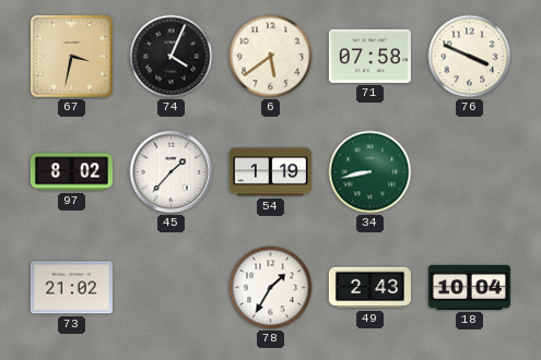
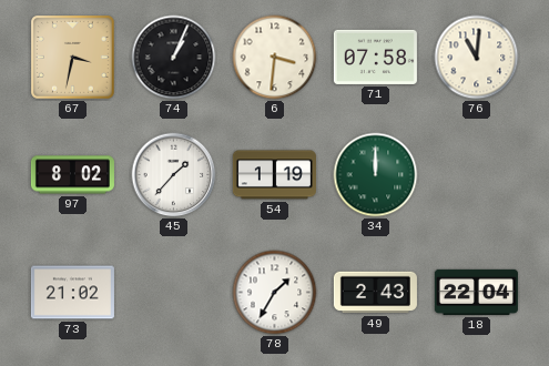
74: 4:04 -> 1:04
6: 5:39 -> 3:31
76: 3:49 -> 11:01
34: 8:43 -> 12:00
18: 10:04 -> 22:04
